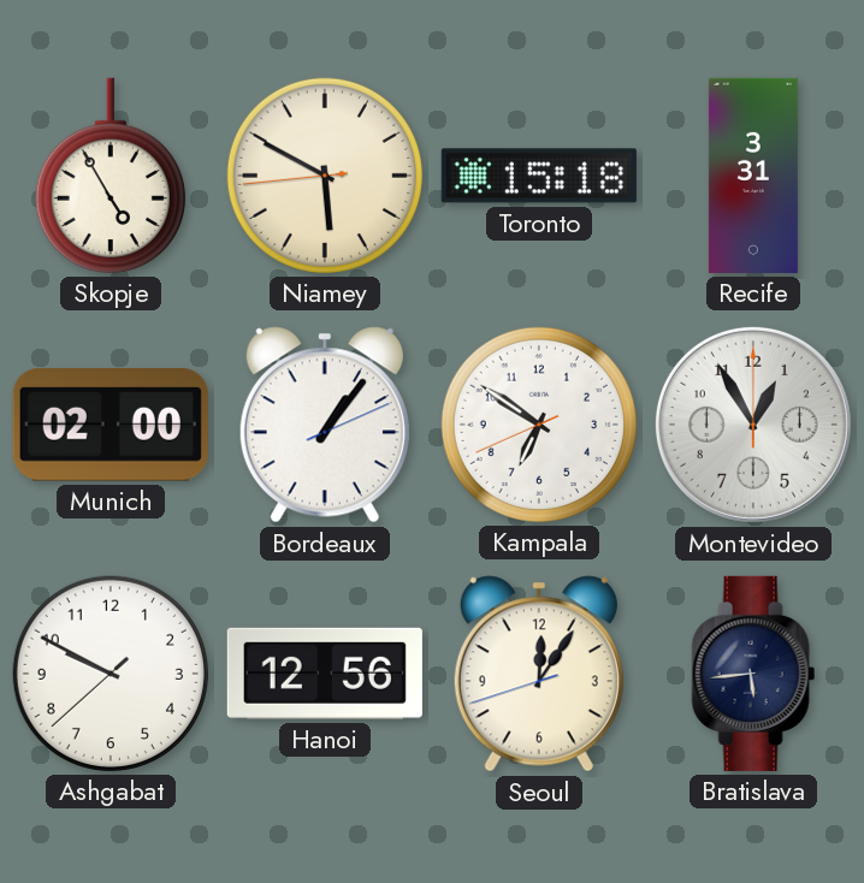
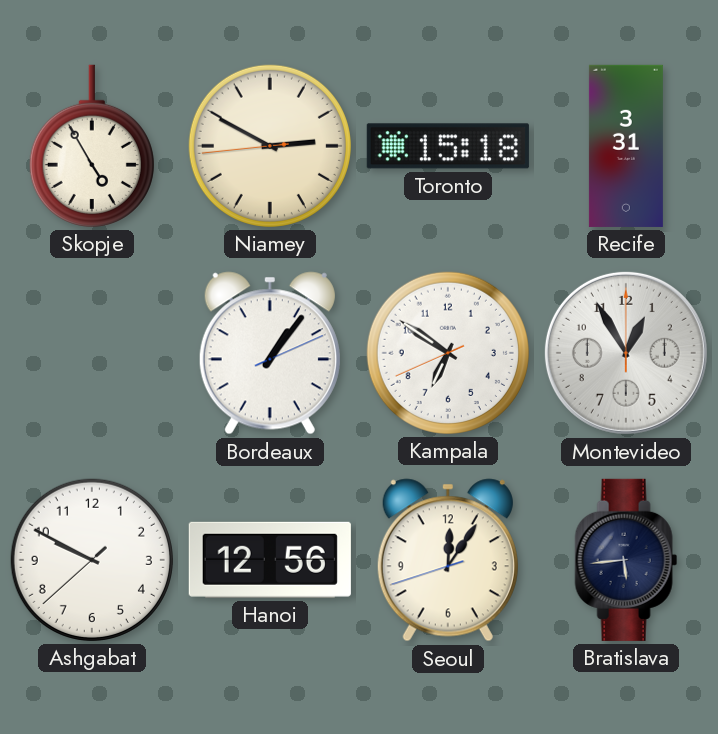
Niamey: 5:49 -> 2:49
Munich: 02:00 -> none
